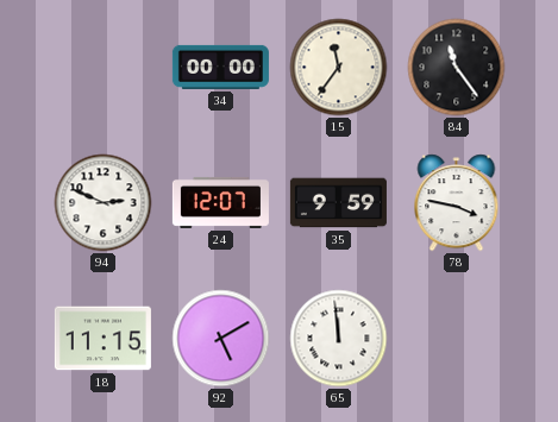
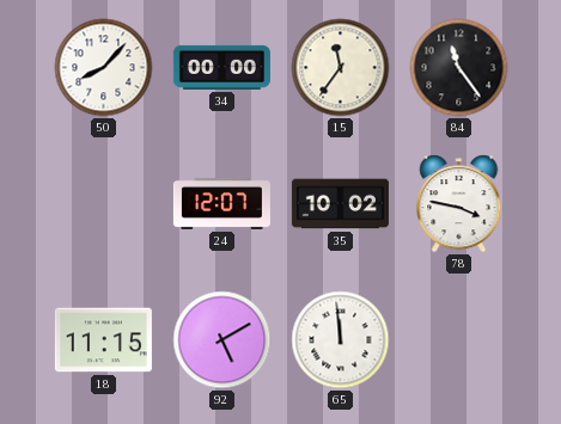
50: none -> 8:07
94: 2:49 -> none
35: 9:59 -> 10:02
